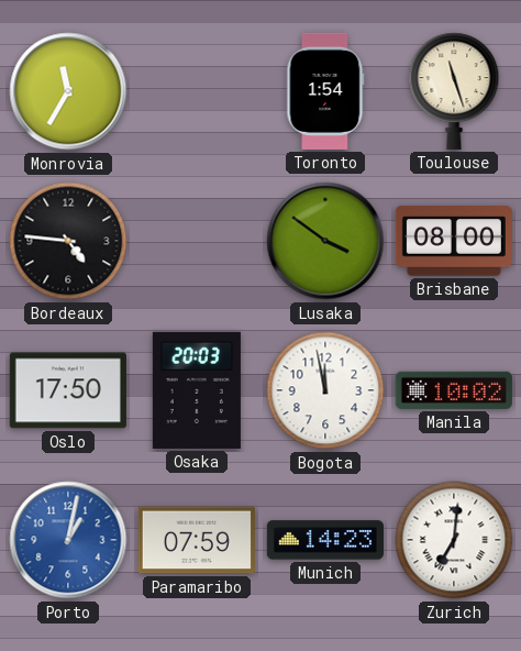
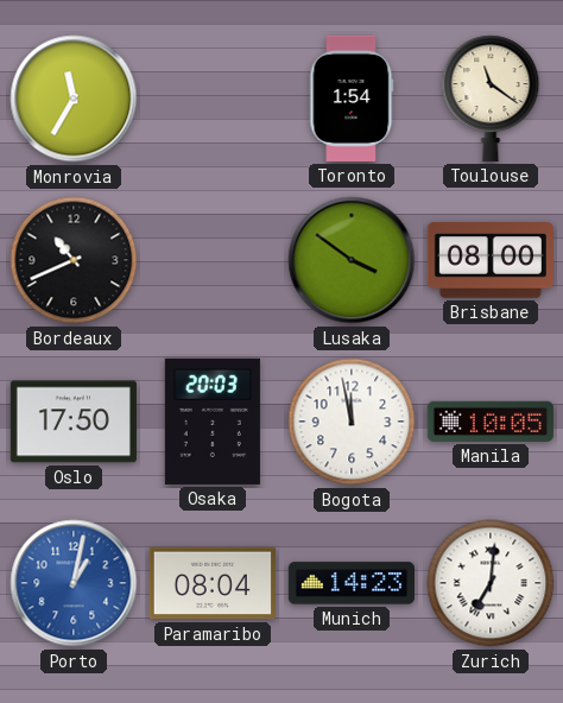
Toulouse: 11:27 -> 11:21
Bordeaux: 4:46 -> 10:41
Manila: 10:02 -> 10:05
Paramaribo: 07:59 -> 08:04
